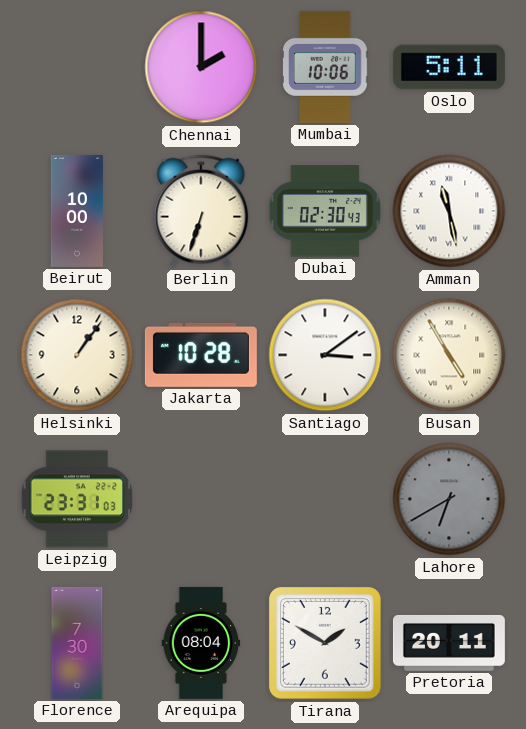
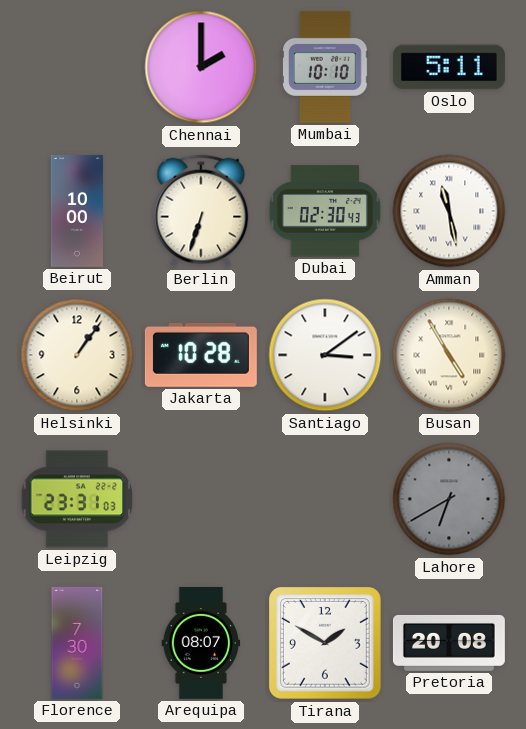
Mumbai: 10:06 -> 10:10
Arequipa: 08:04 -> 08:07
Pretoria: 20:11 -> 20:08
